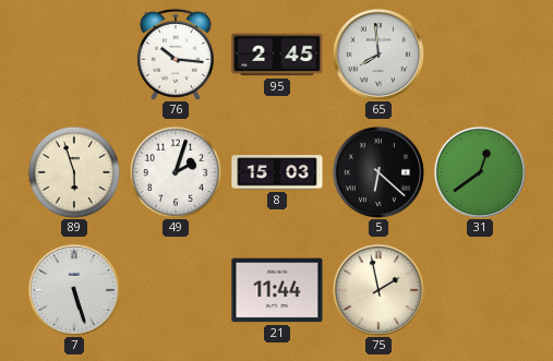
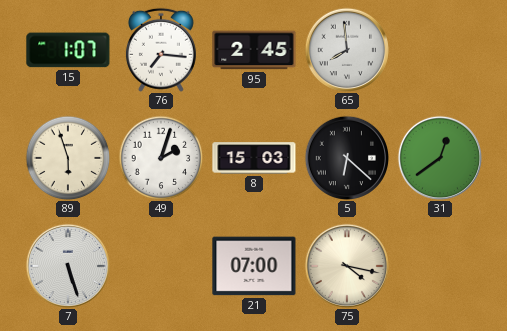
15: none -> 1:07
76: 10:16 -> 7:16
21: 11:44 -> 07:00
75: 1:58 -> 4:17
